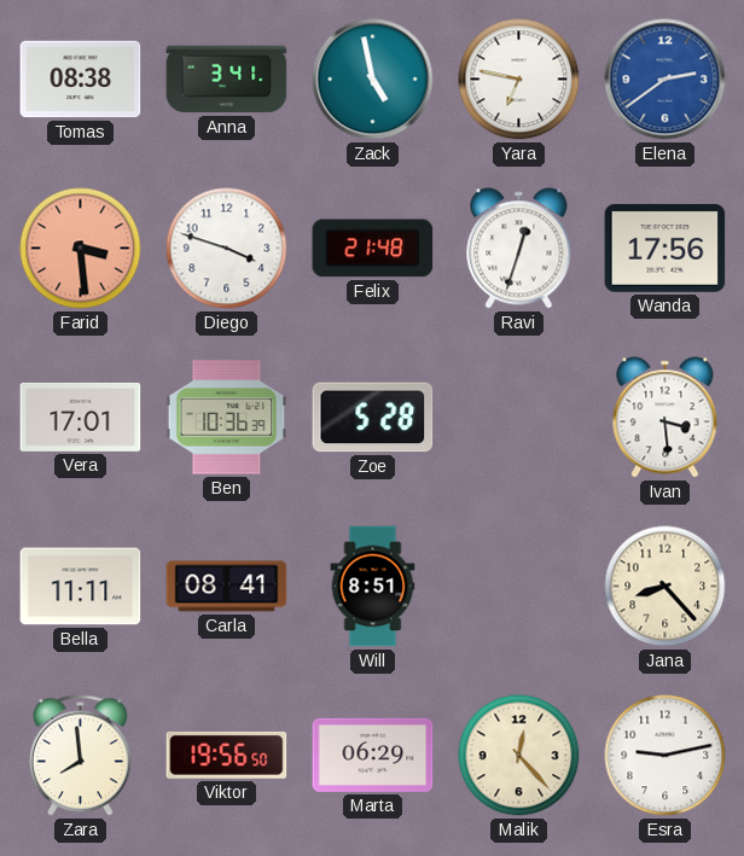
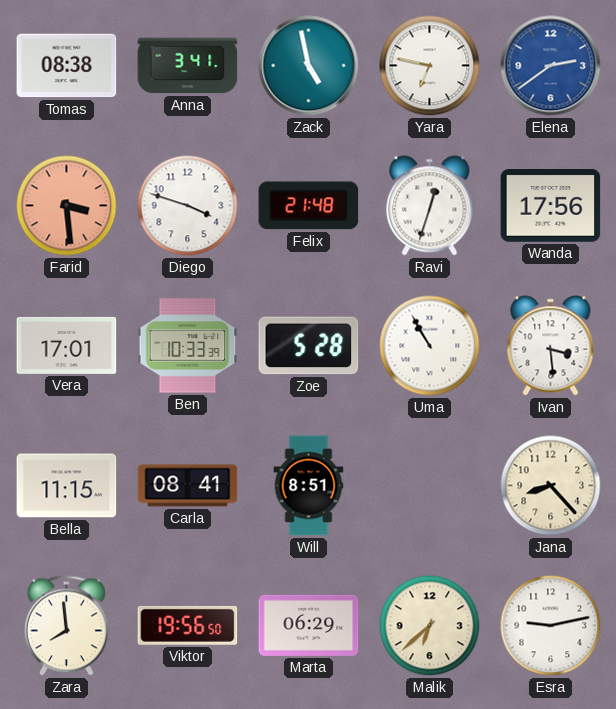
Ben: 10:36 -> 10:33
Uma: none -> 10:55
Bella: 11:11 -> 11:15
Malik: 12:23 -> 6:38
